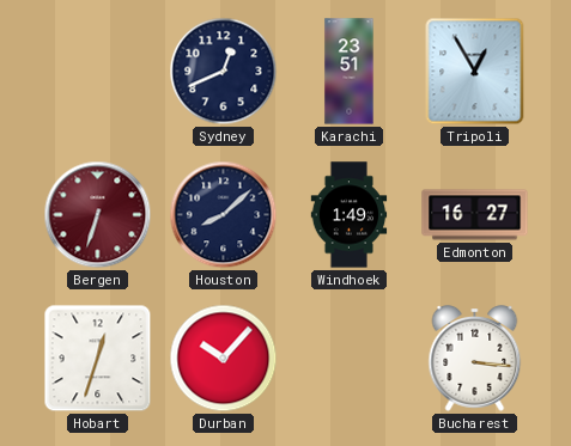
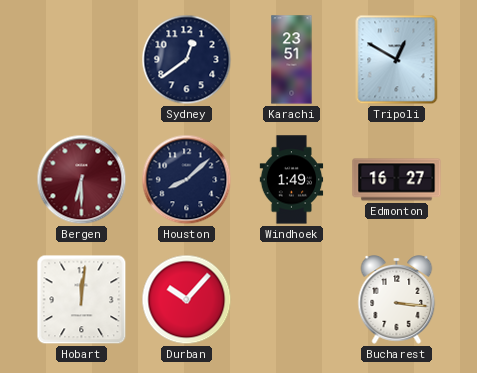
Sydney: 12:41 -> 12:39
Tripoli: 12:55 -> 12:50
Bergen: 6:33 -> 6:30
Hobart: 12:33 -> 12:01
